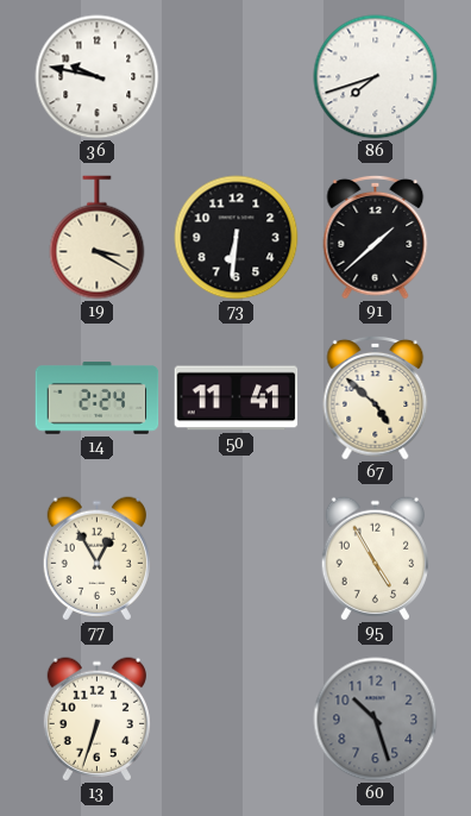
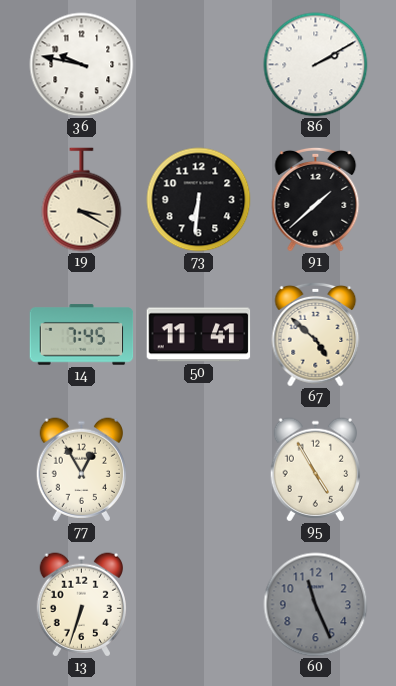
86: 7:42 -> 2:10
14: 2:24 -> 7:45
60: 10:27 -> 11:26
